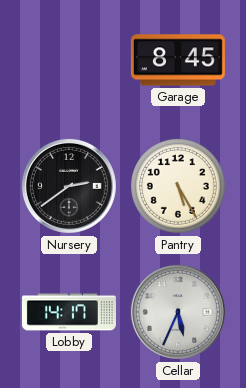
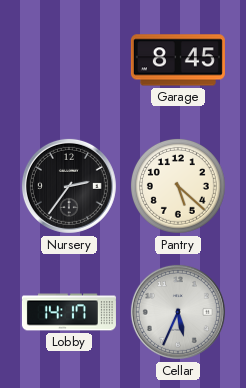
Nursery: 2:39 -> 2:36
Pantry: 5:25 -> 5:22
